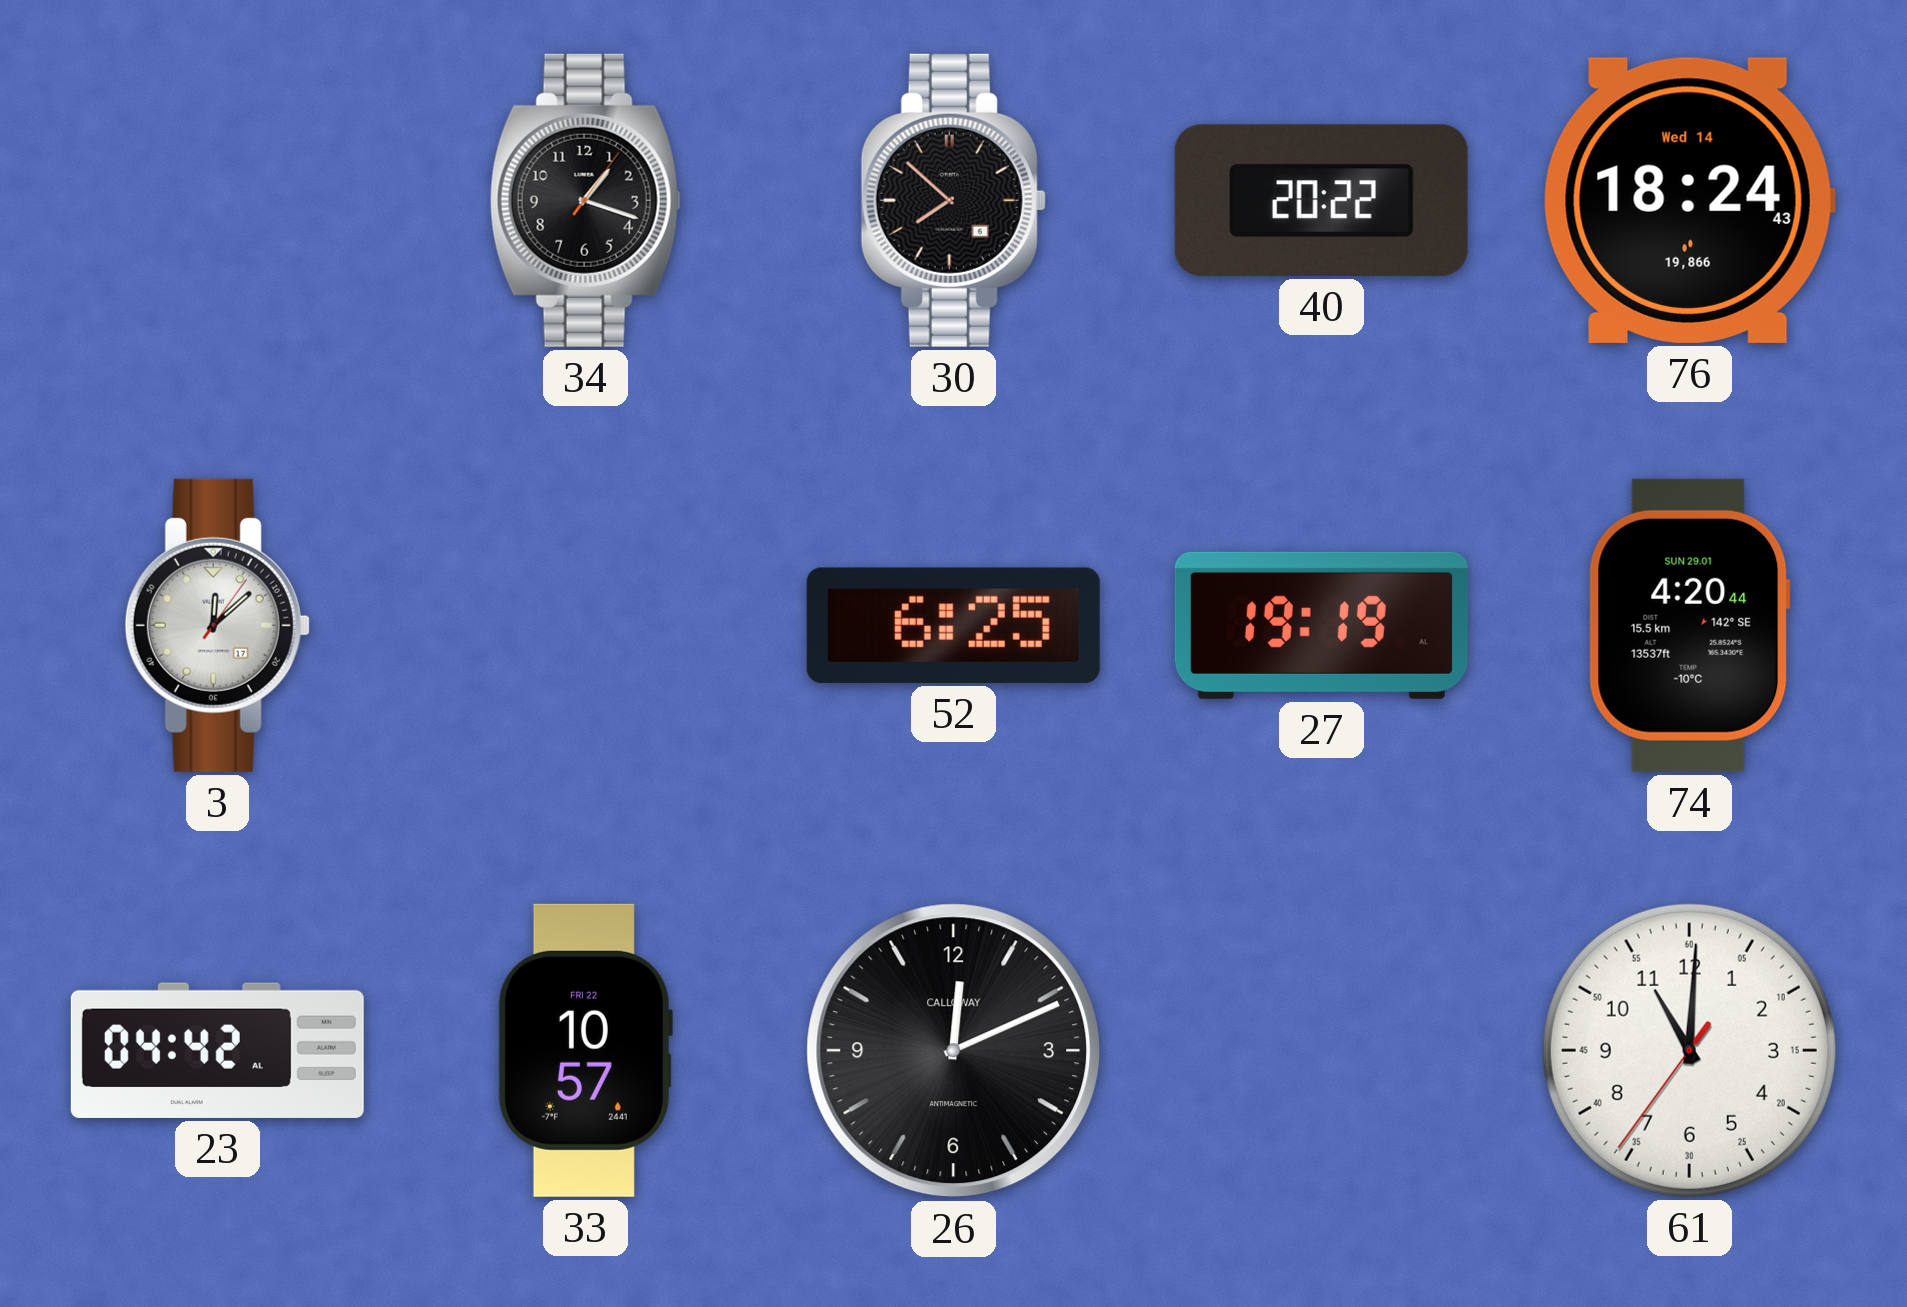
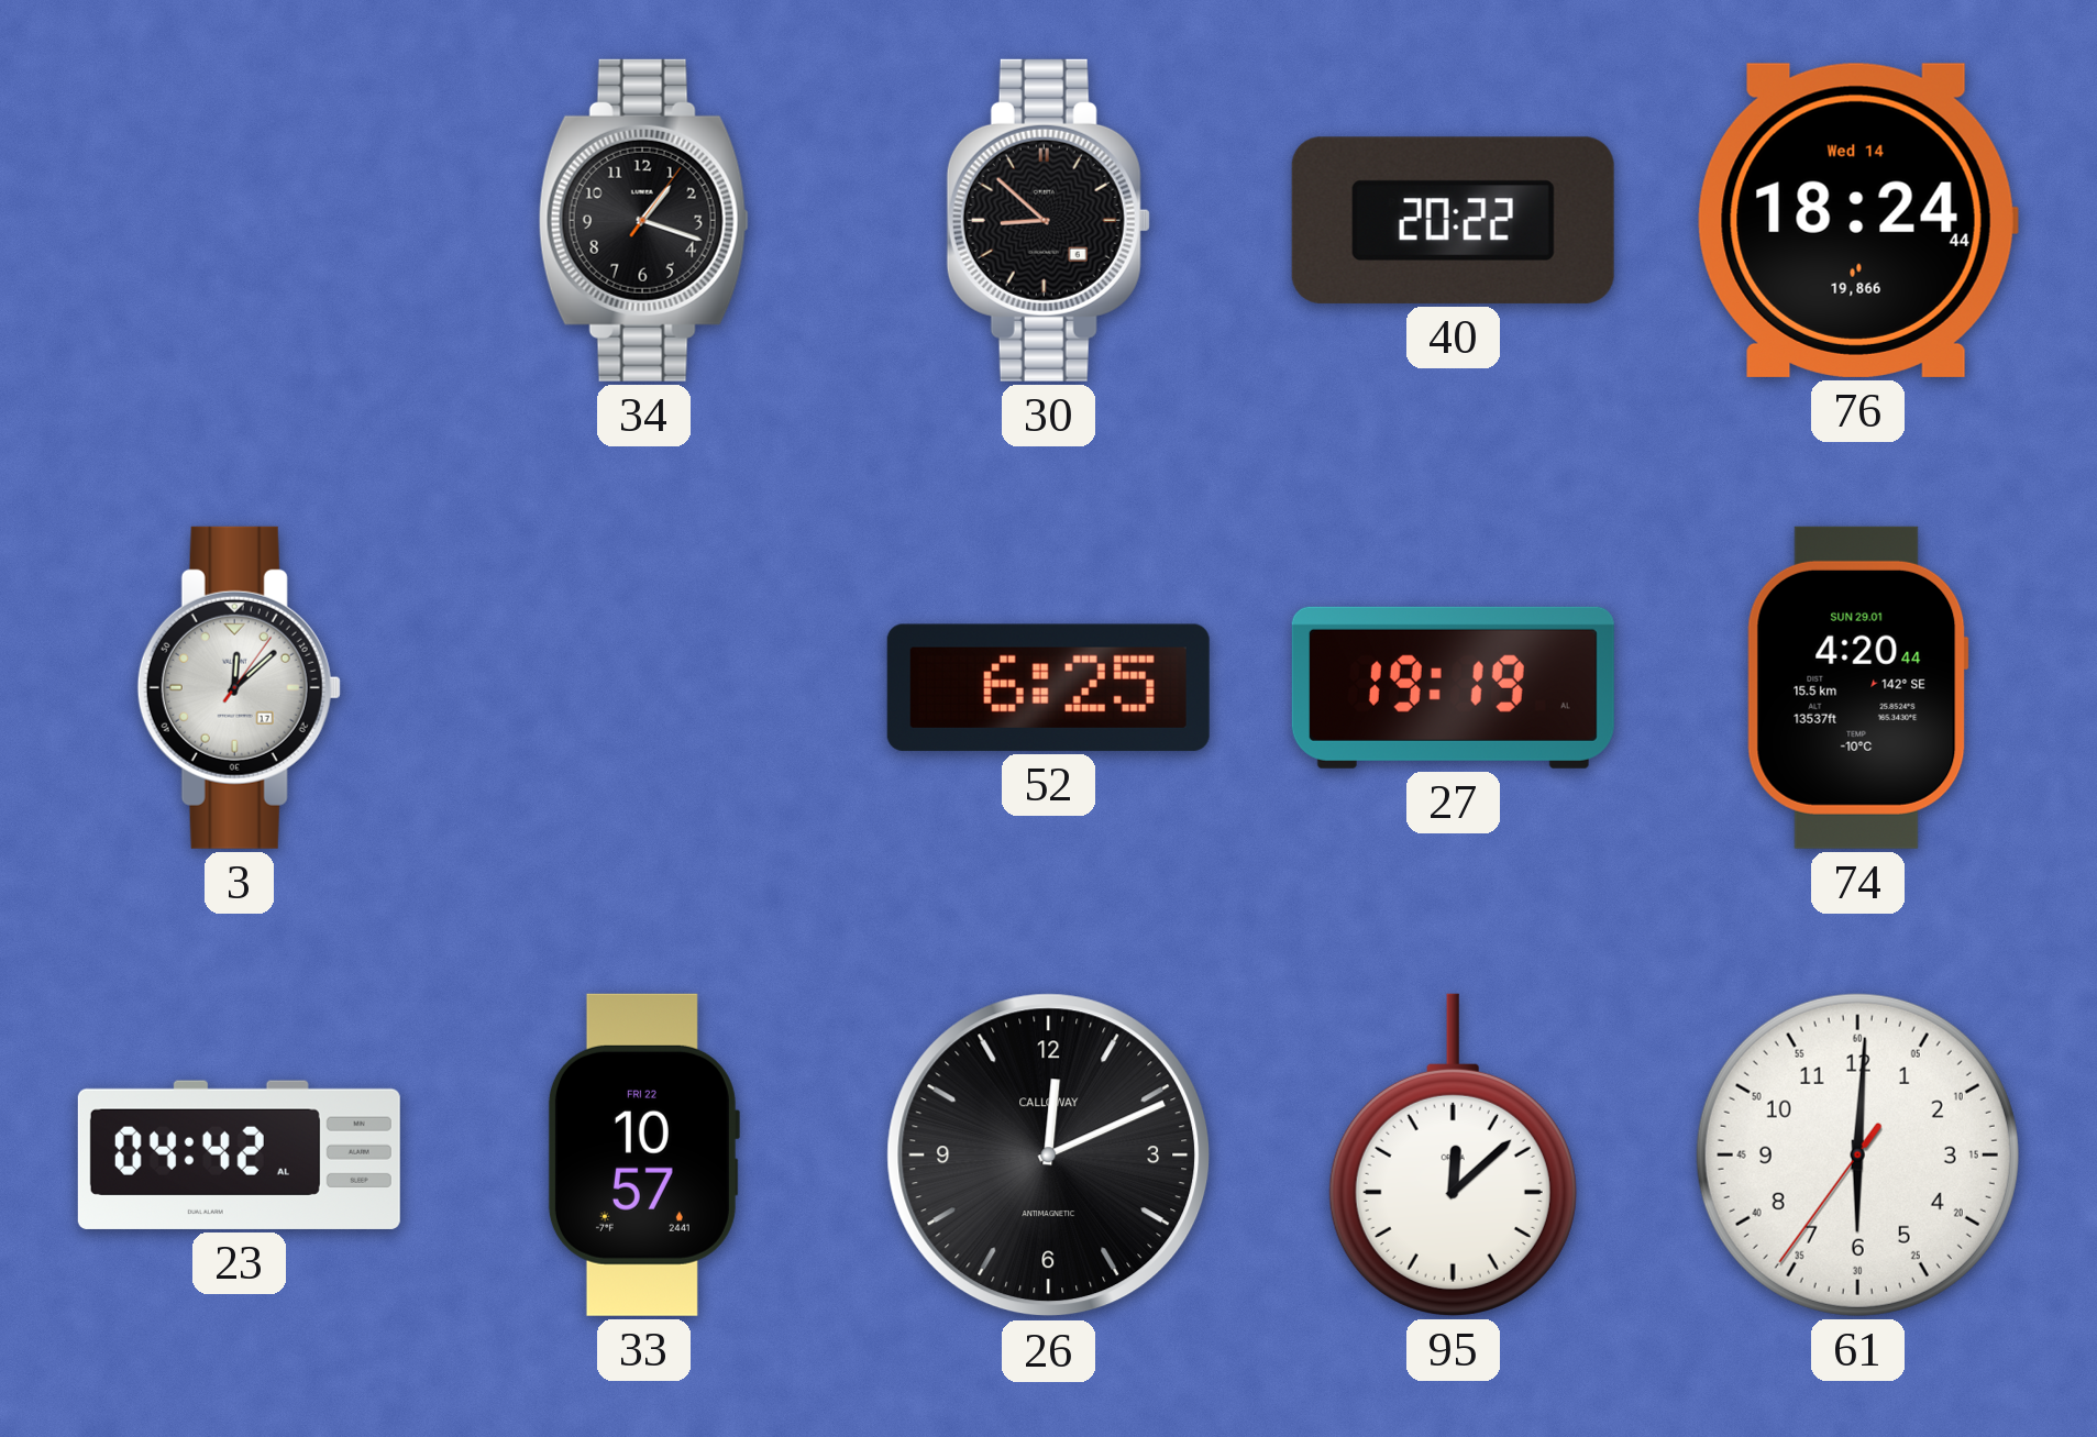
30: 7:52 -> 8:52
76: 18:24:43 -> 18:24:44
95: none -> 12:08
61: 11:00 -> 6:00
